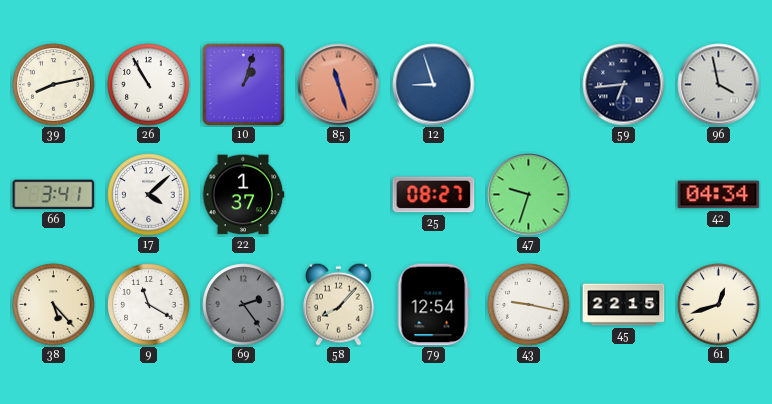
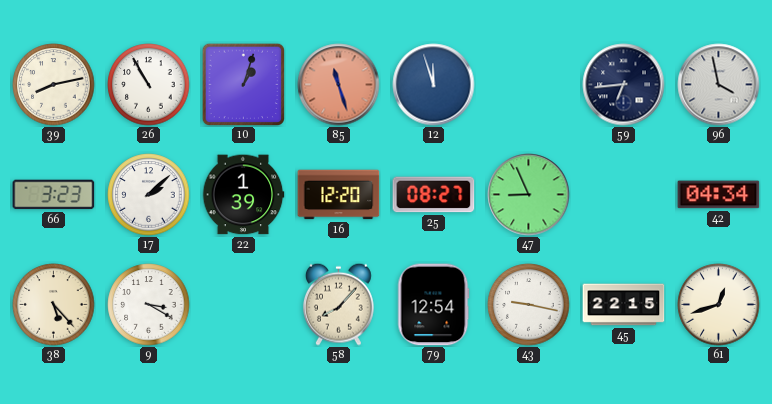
12: 8:57 -> 11:57
66: 3:41 -> 3:23
17: 4:08 -> 2:08
22: 1:37 -> 1:39
16: none -> 12:20
47: 9:33 -> 8:56
9: 11:20 -> 3:20
69: 2:24 -> none
